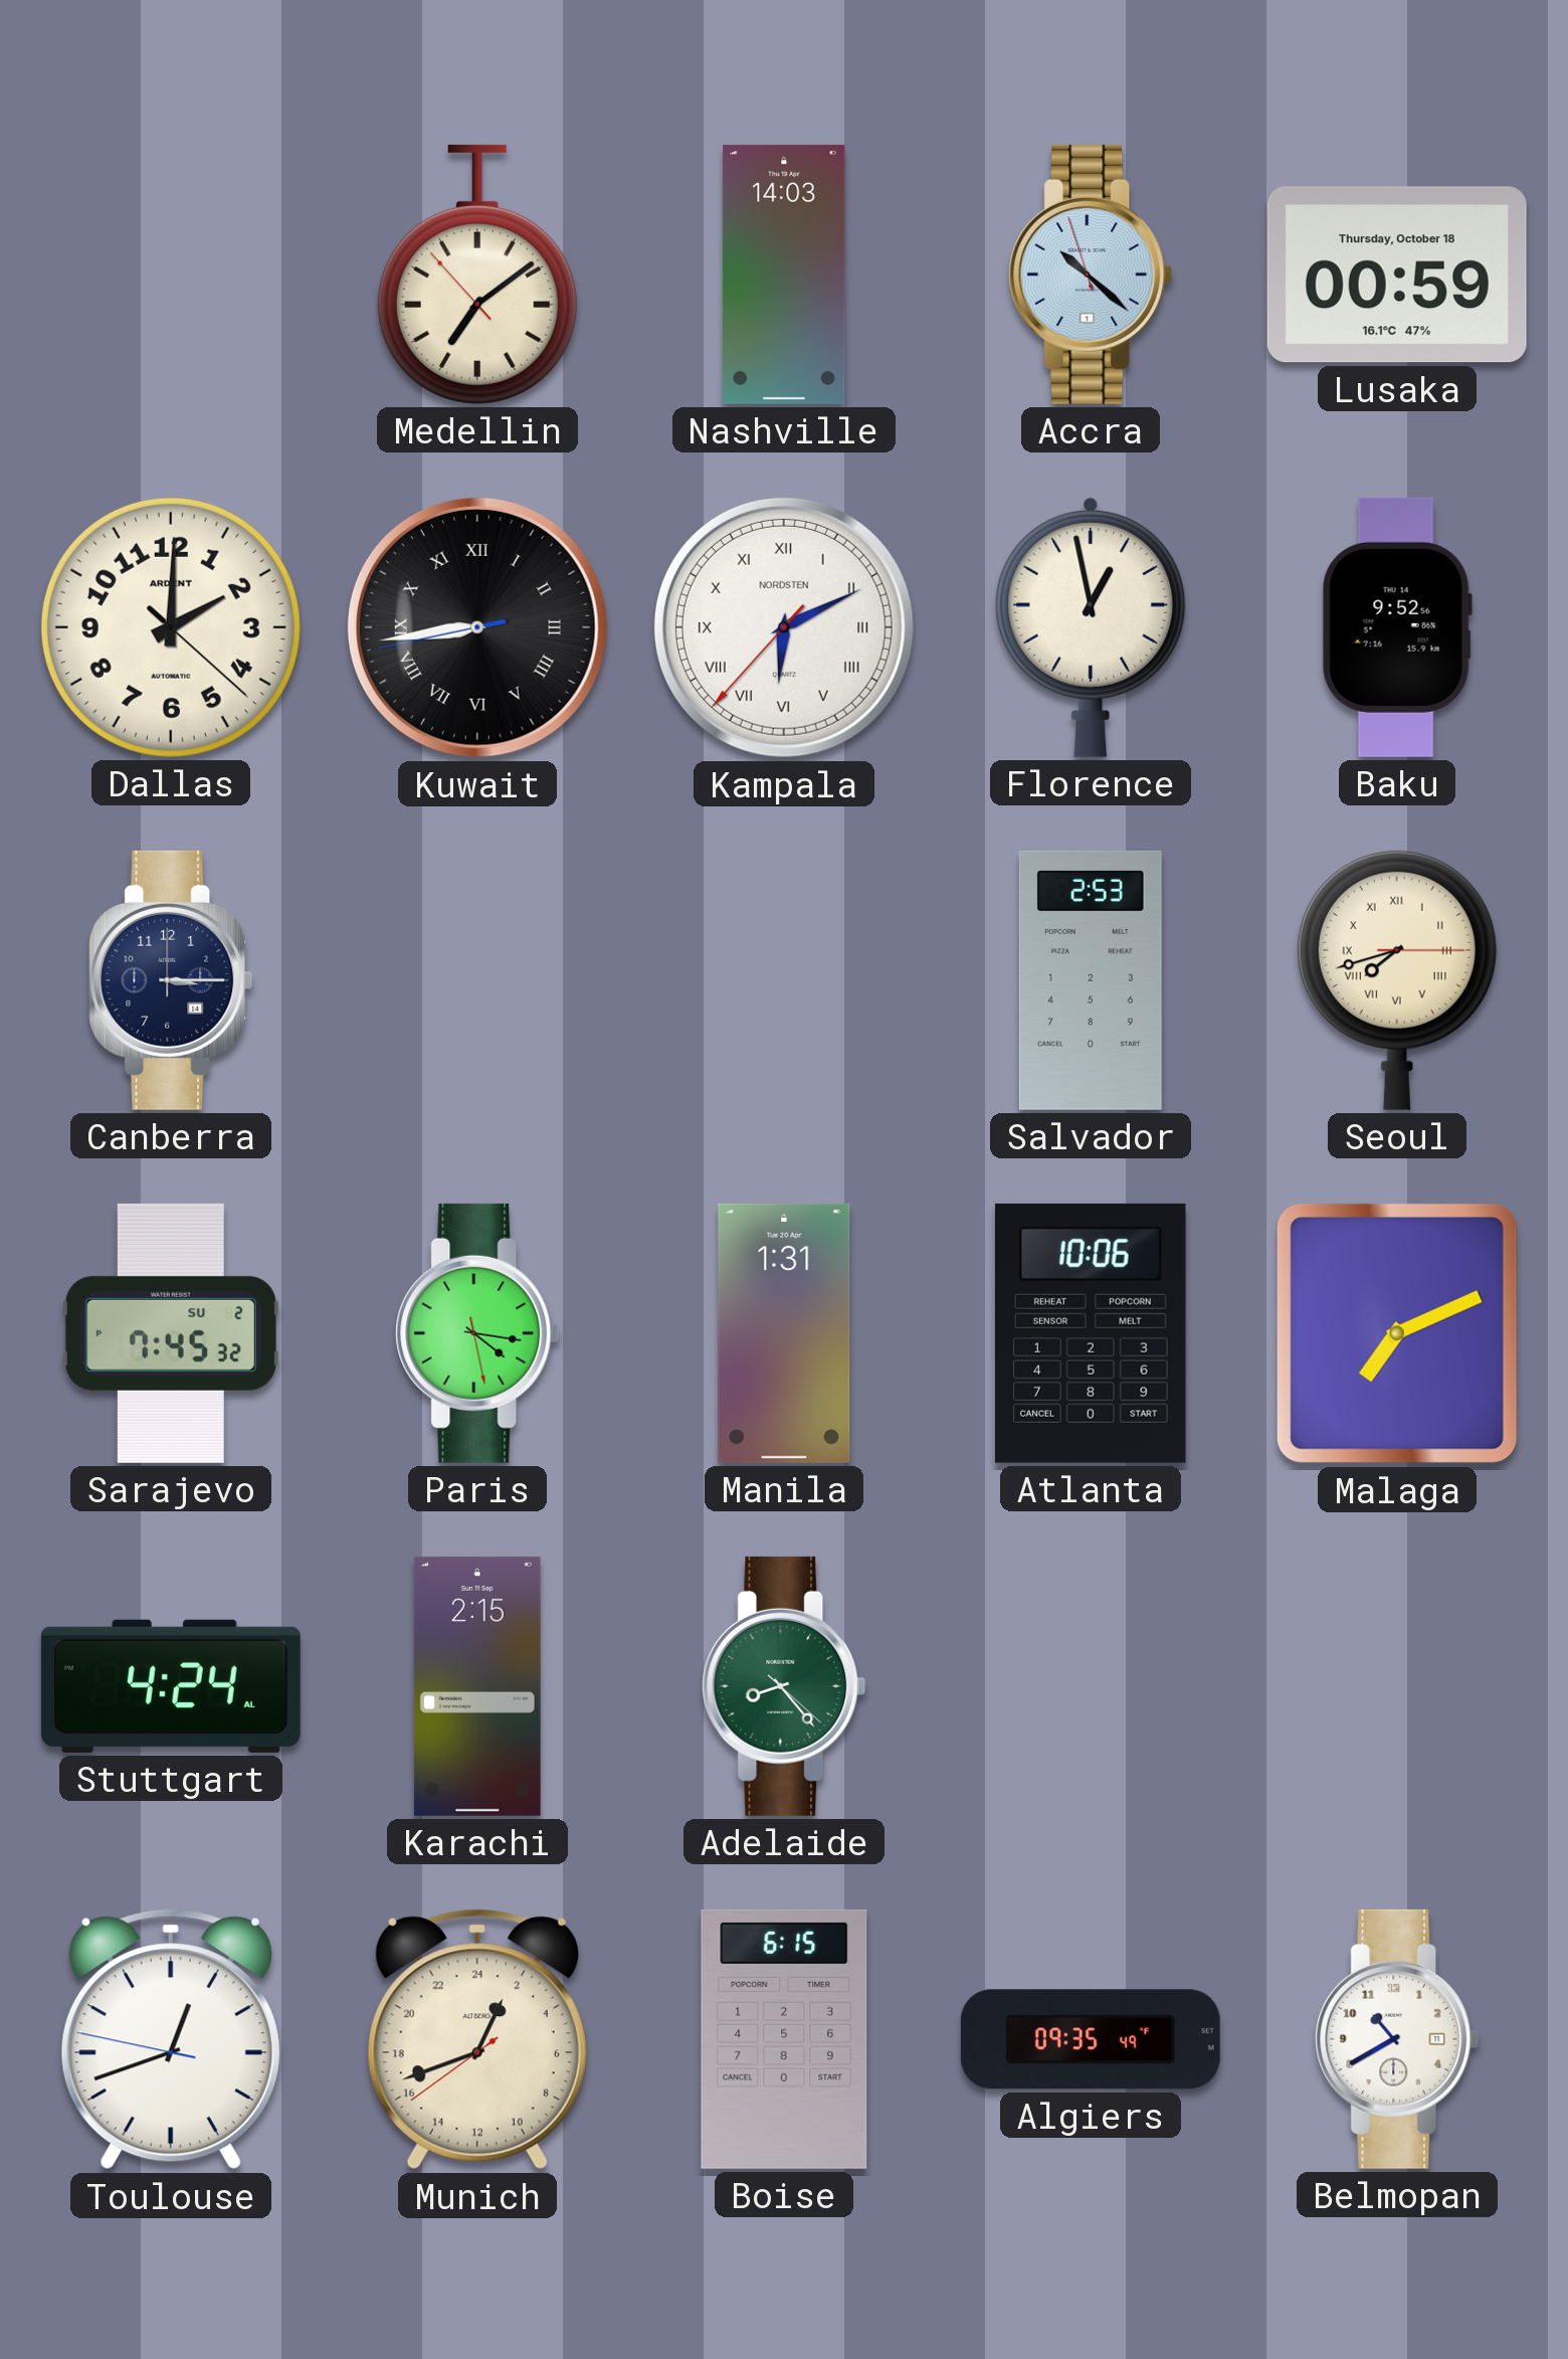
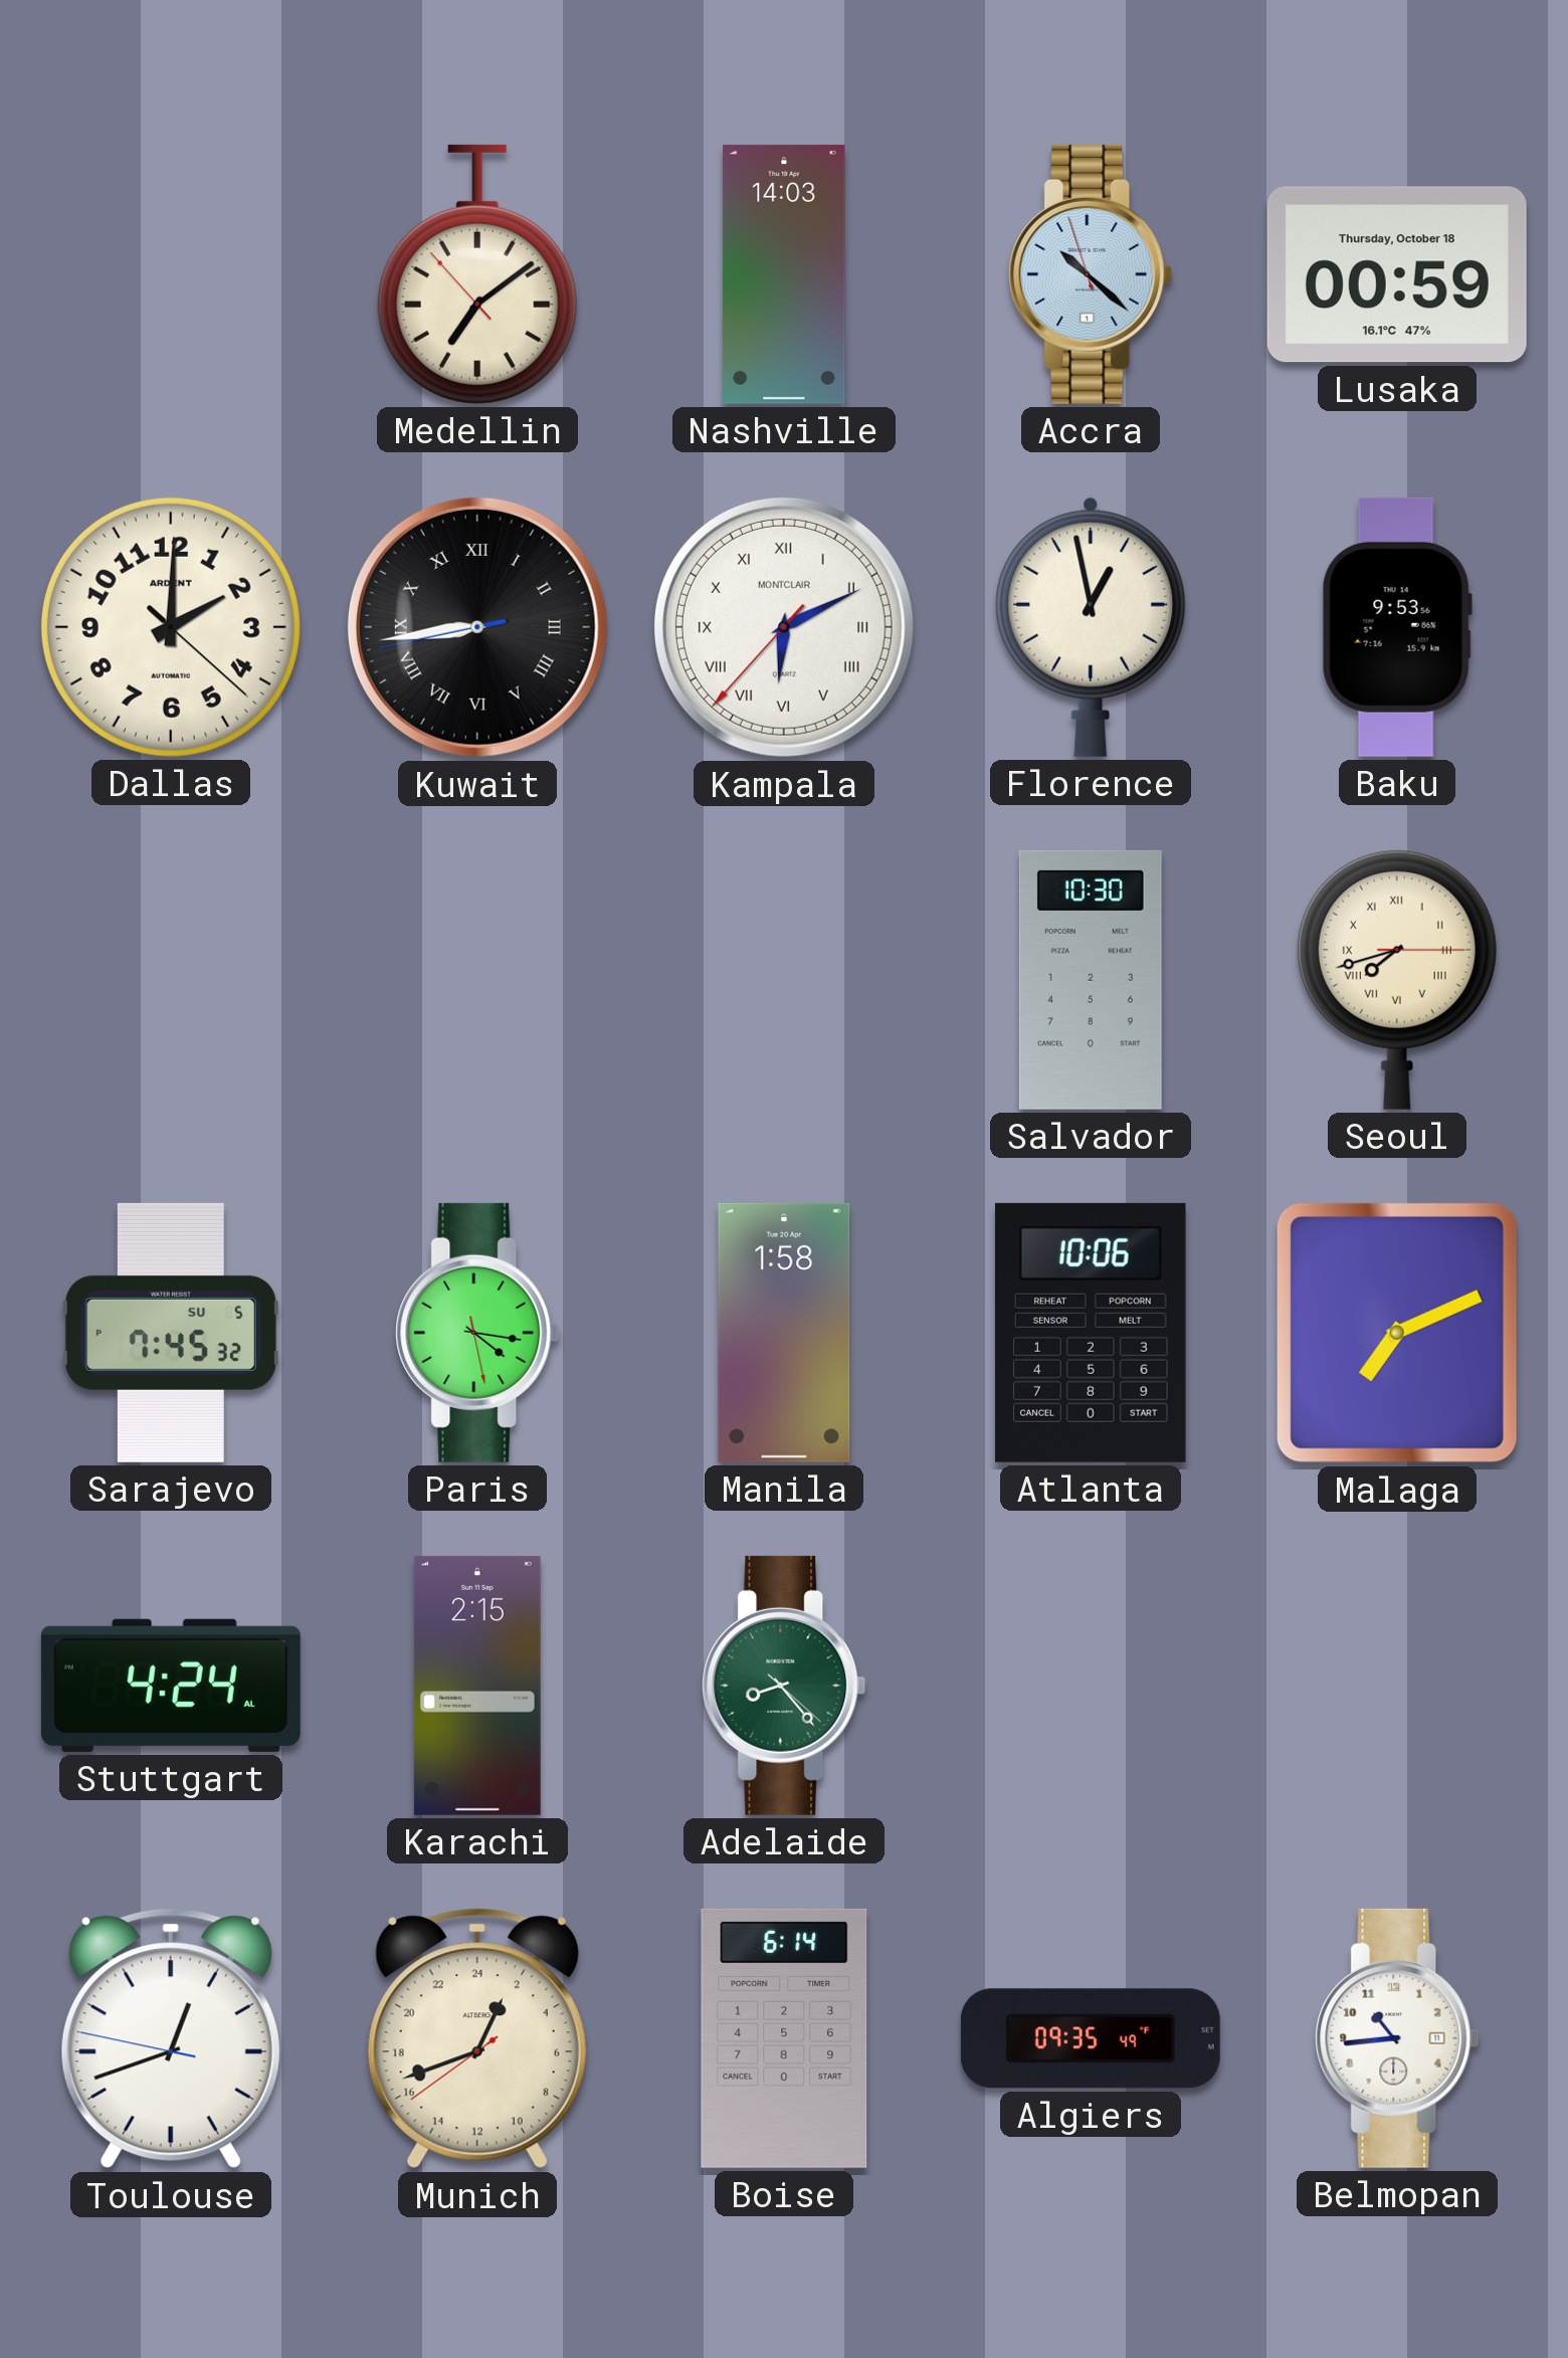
Kampala brand: NORDSTEN -> MONTCLAIR
Baku: 9:52 -> 9:53
Canberra: 3:15 -> none
Salvador: 2:53 -> 10:30
Sarajevo date: SU 2 -> SU 5
Manila: 1:31 -> 1:58
Boise: 6:15 -> 6:14
Belmopan: 10:40 -> 10:44
